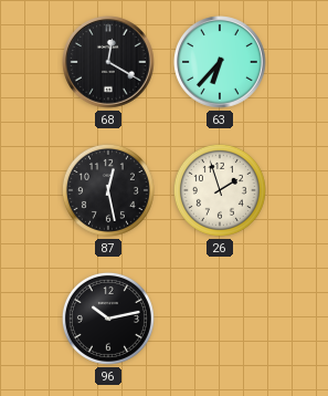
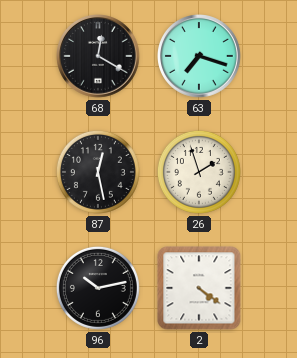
63: 6:37 -> 7:18
2: none -> 4:21
